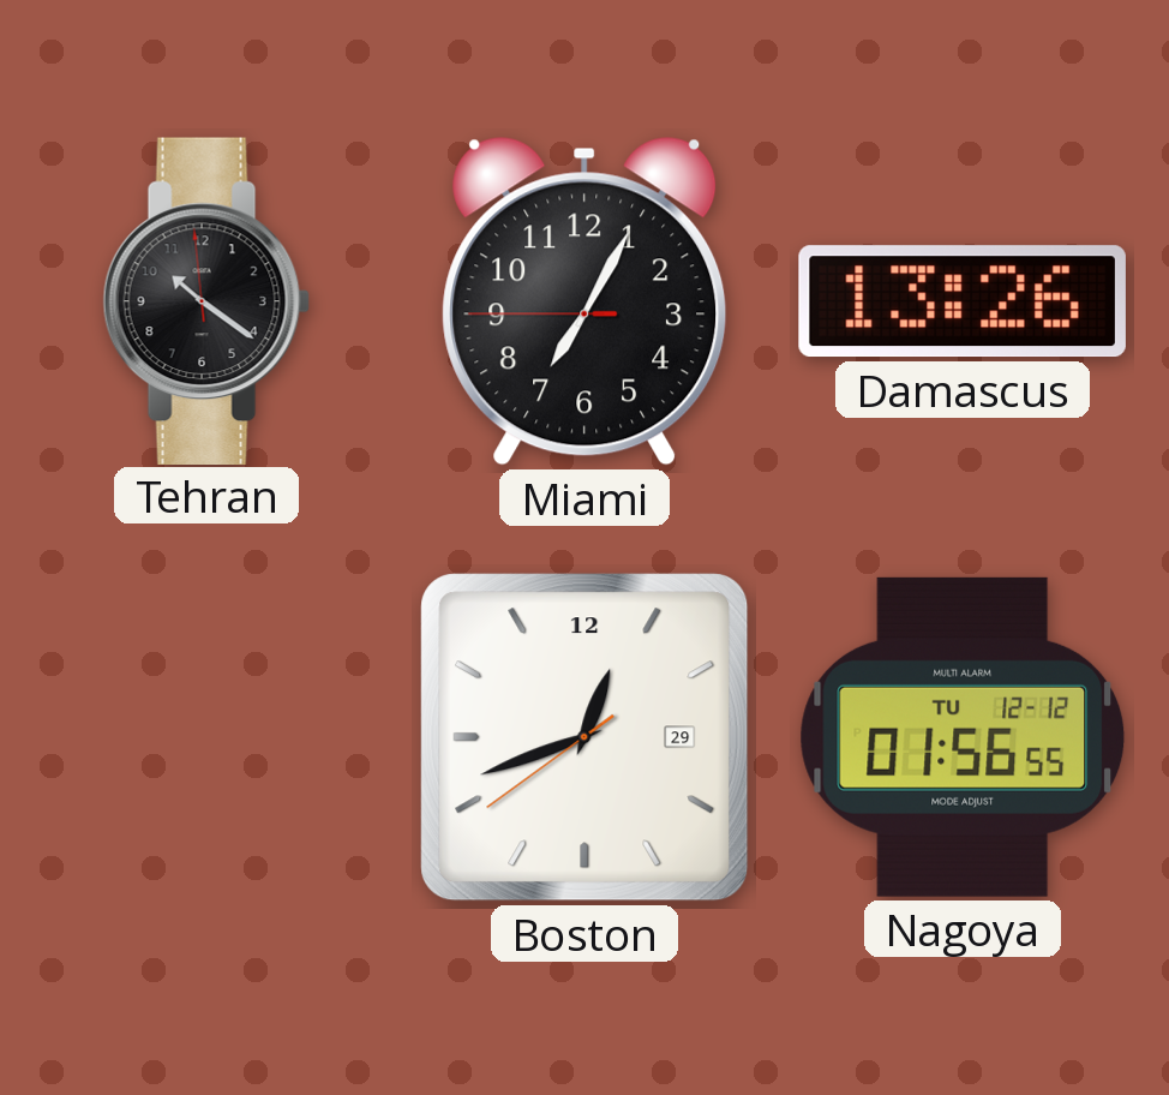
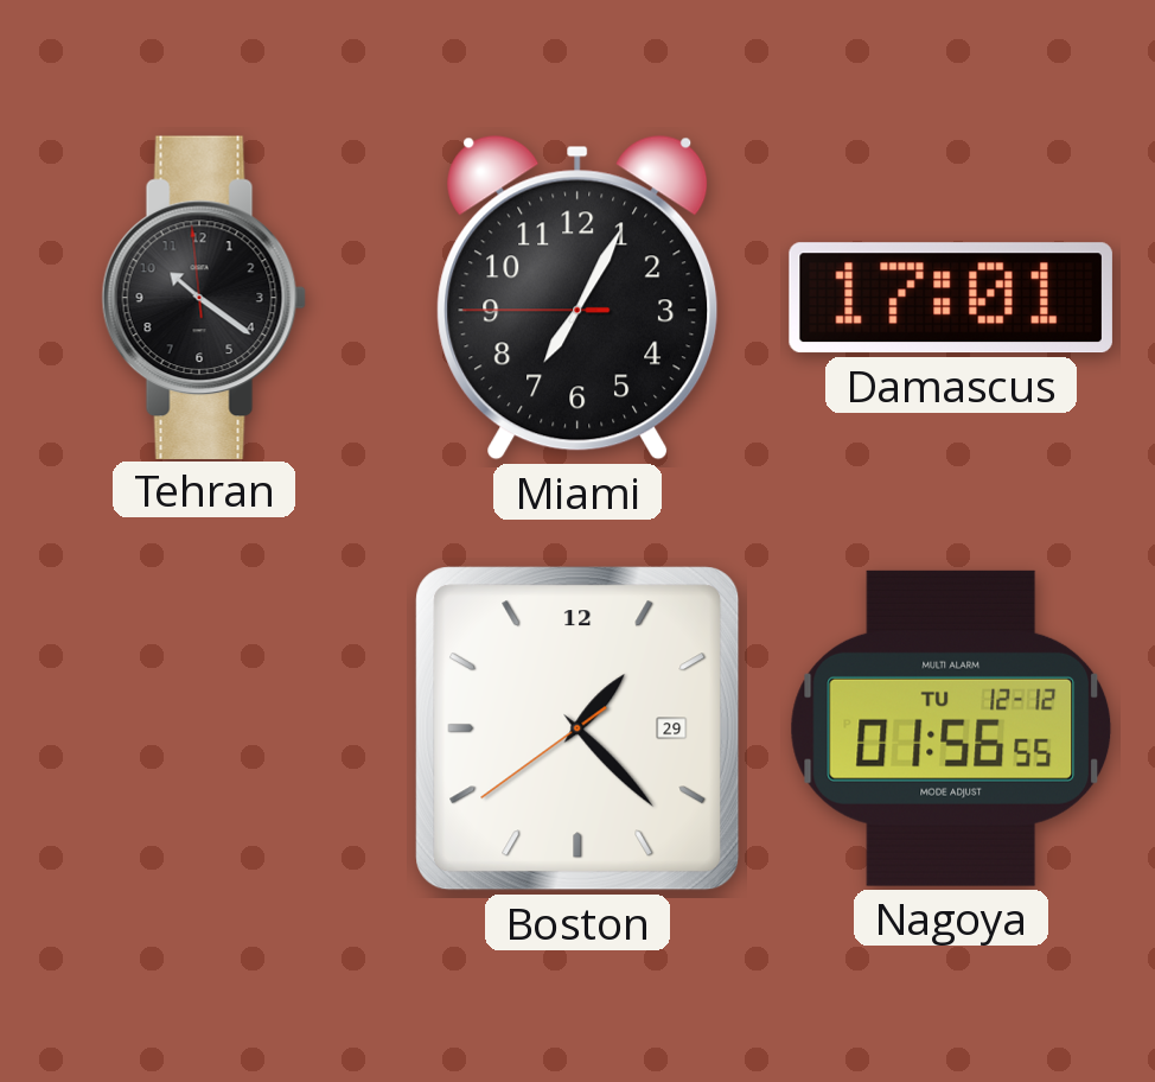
Damascus: 13:26 -> 17:01
Boston: 12:41 -> 1:22
